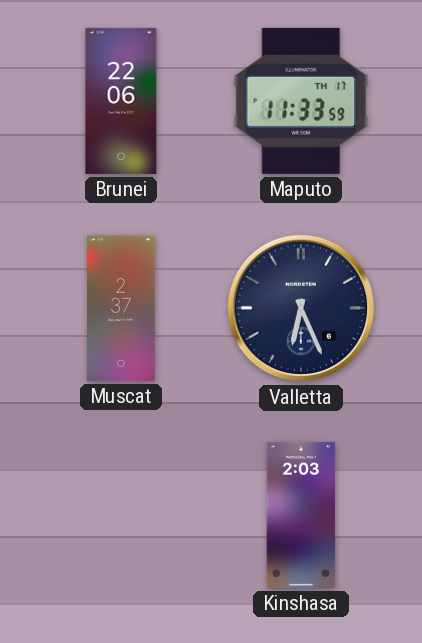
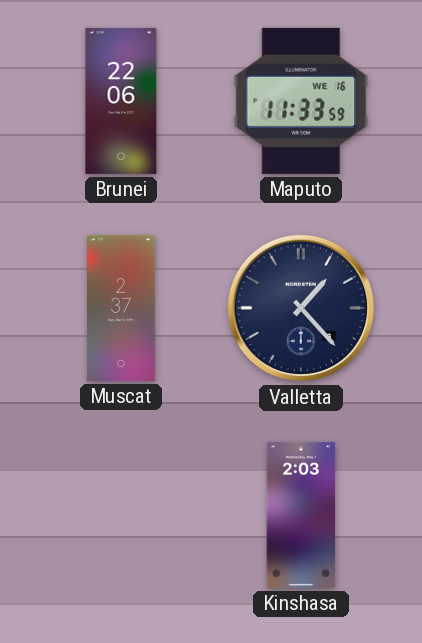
Maputo date: TH 17 -> WE 16
Valletta: 6:26 -> 1:23
